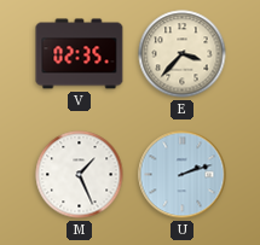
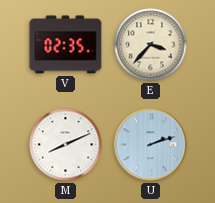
M: 1:26 -> 8:11
